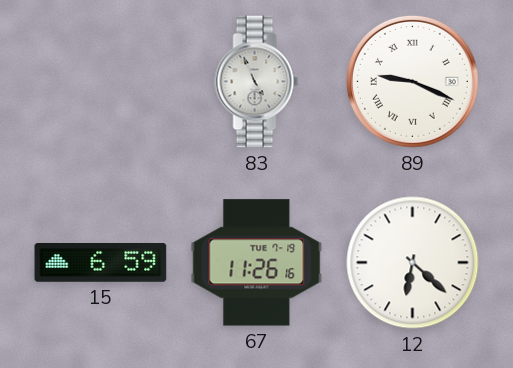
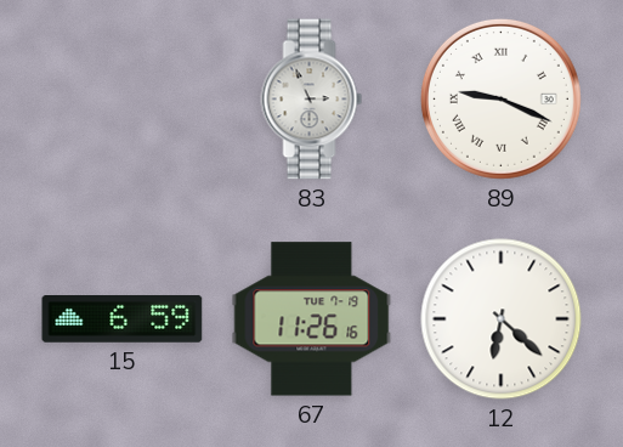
83: 4:56 -> 2:56
